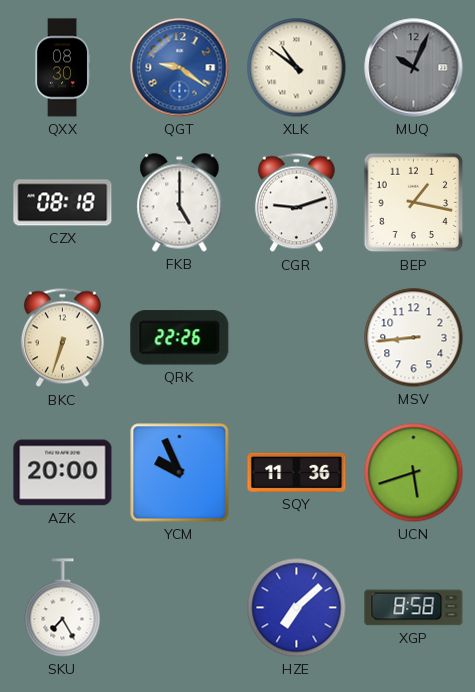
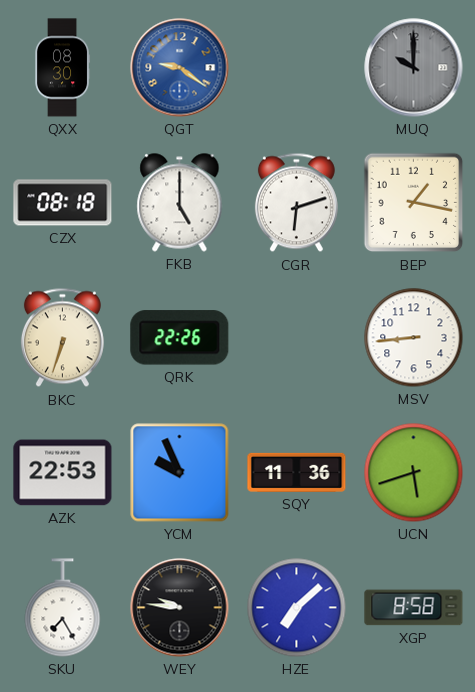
XLK: 10:51 -> none
MUQ: 10:04 -> 10:00
CGR: 9:12 -> 6:12
AZK: 20:00 -> 22:53
WEY: none -> 9:46
